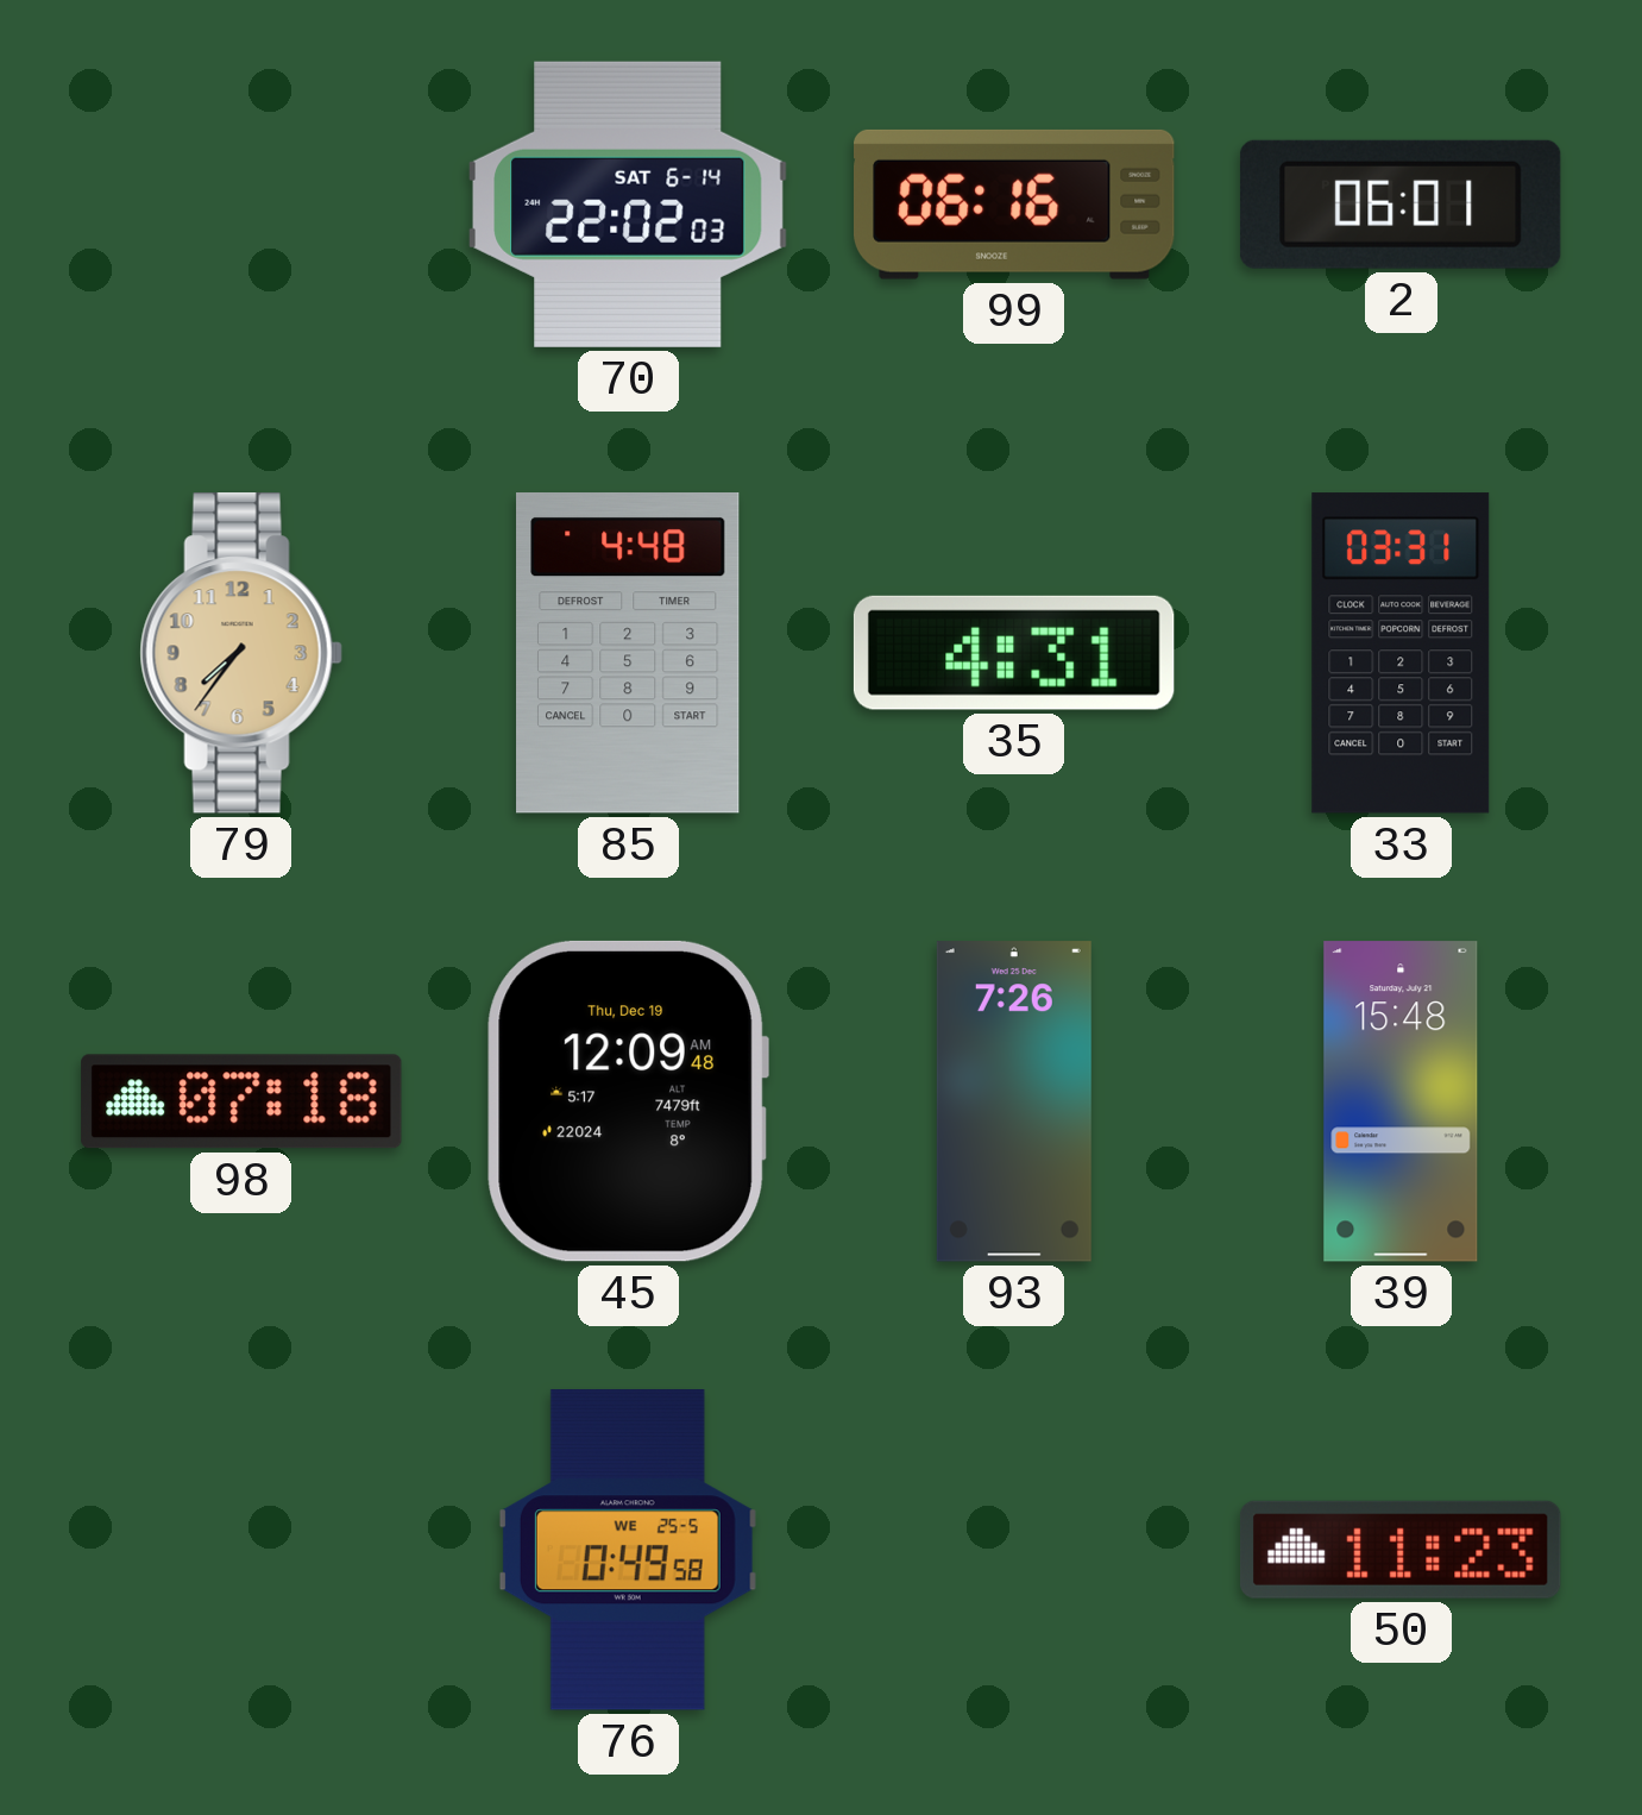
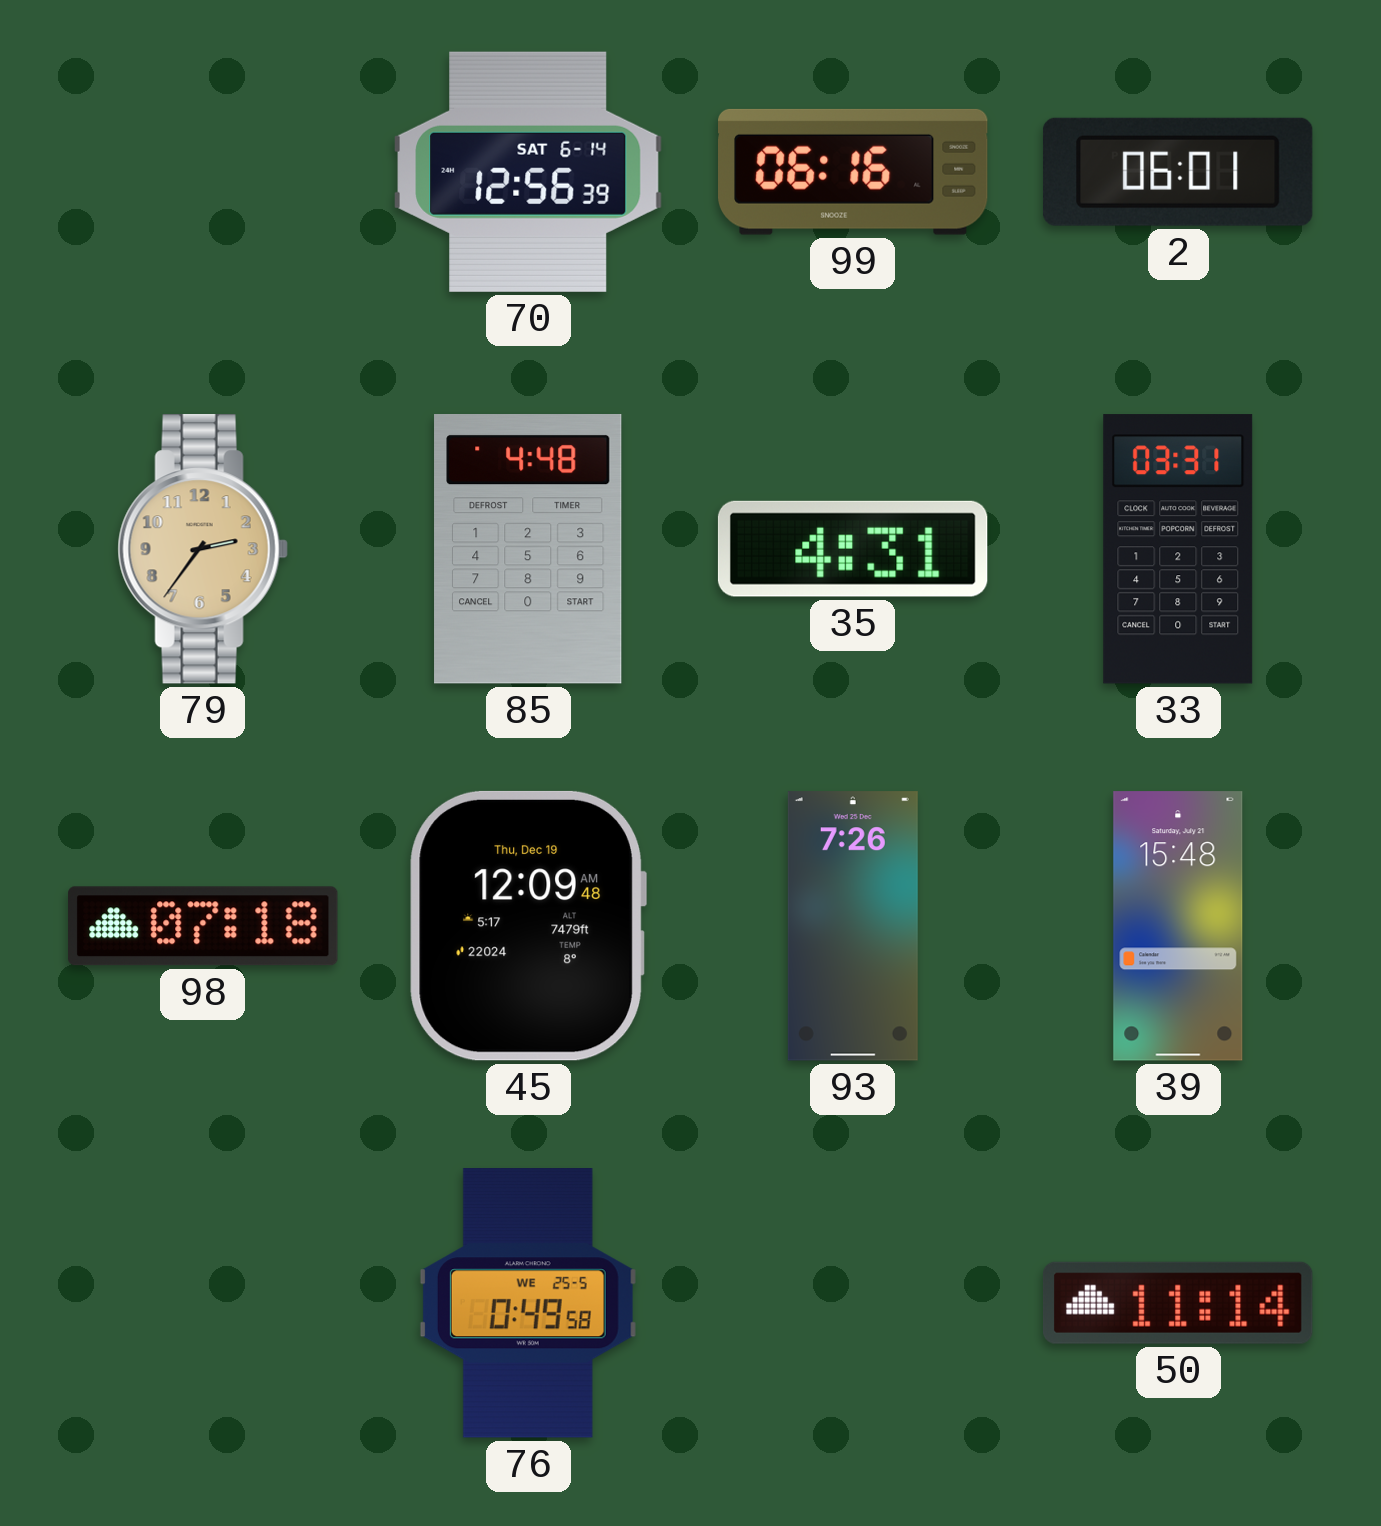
70: 22:02 -> 12:56
79: 7:36 -> 2:36
50: 11:23 -> 11:14
